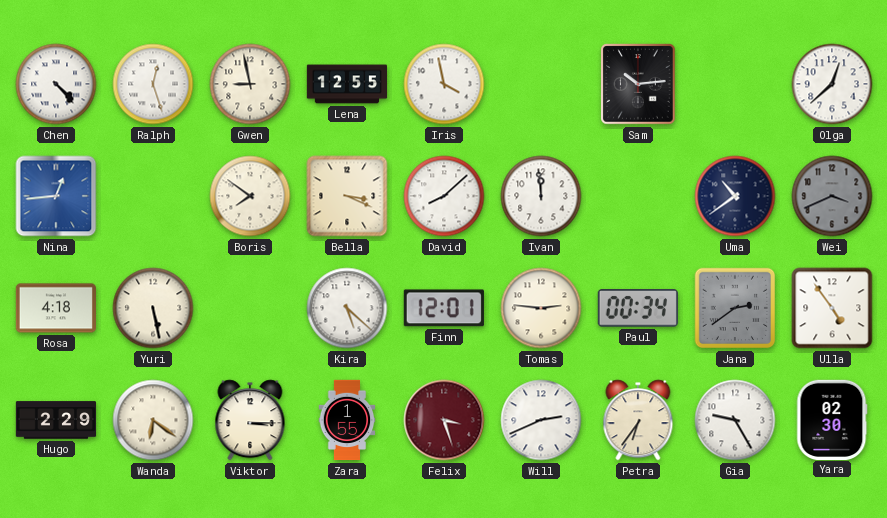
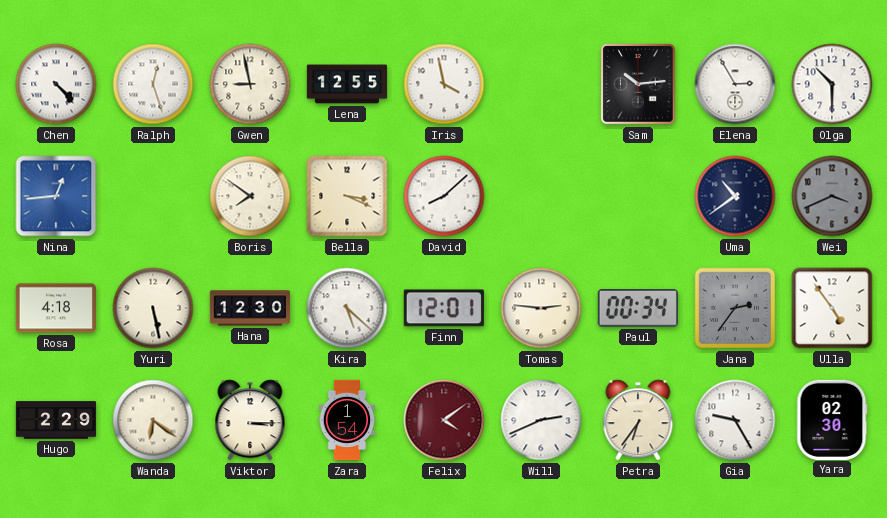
Elena: none -> 2:55
Olga: 12:38 -> 10:30
Ivan: 11:59 -> none
Hana: none -> 12:30
Jana: 2:39 -> 2:36
Zara: 1:55 -> 1:54
Felix: 3:27 -> 4:09
